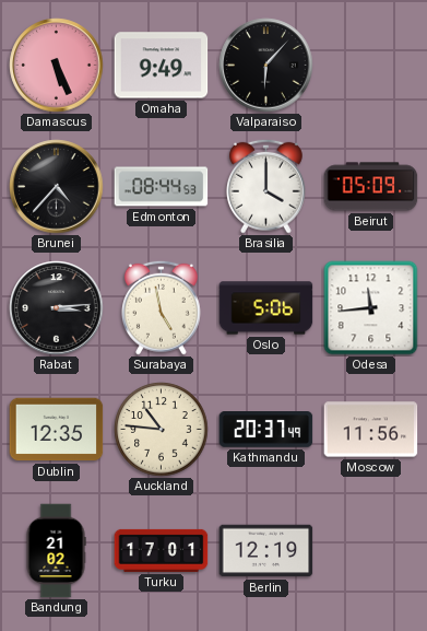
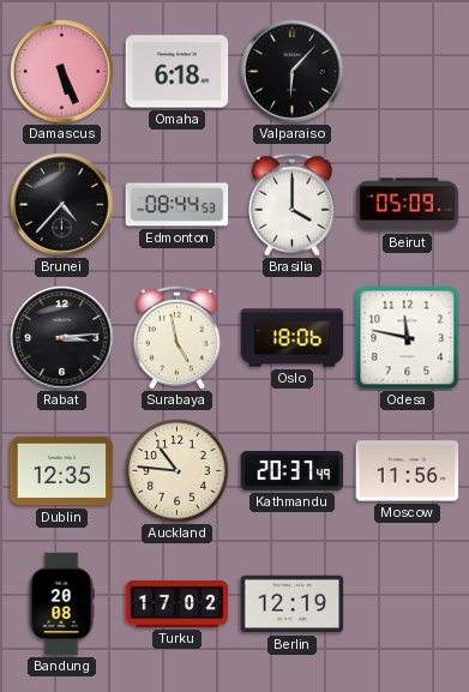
Omaha: 9:49 -> 6:18
Oslo: 5:06 -> 18:06
Odesa: 11:44 -> 11:47
Bandung: 21:02 -> 20:08
Turku: 17:01 -> 17:02
